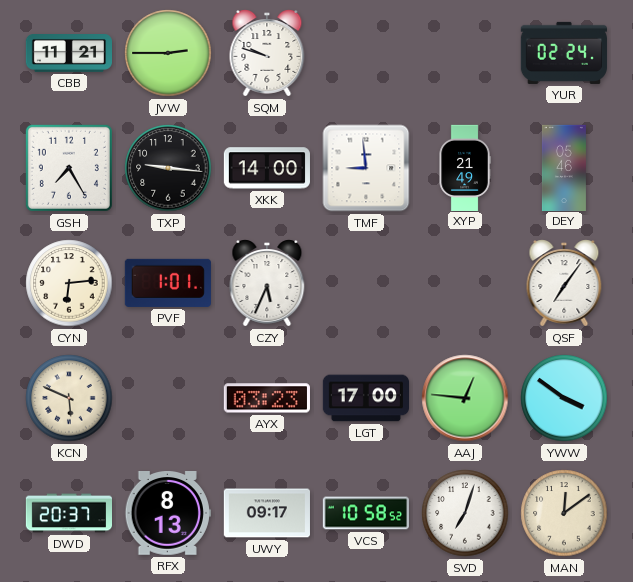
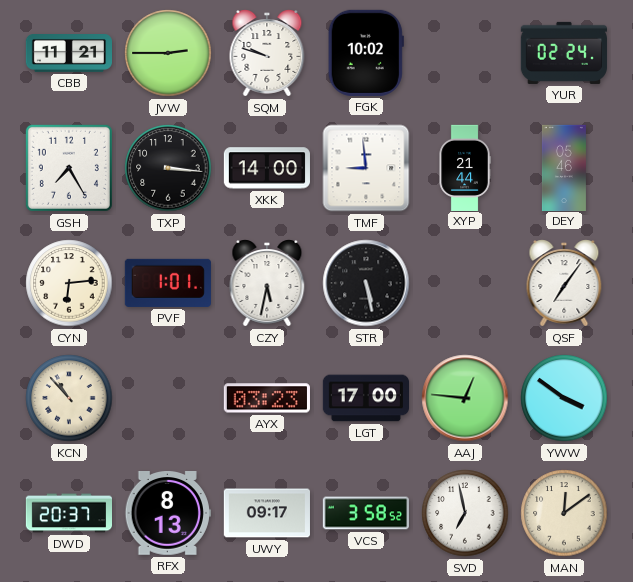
FGK: none -> 10:02
TXP: 9:16 -> 3:16
XYP: 21:49 -> 21:44
CZY: 5:34 -> 5:32
STR: none -> 5:28
KCN: 5:49 -> 10:53
VCS: 10:58 -> 3:58
SVD: 7:03 -> 6:58
